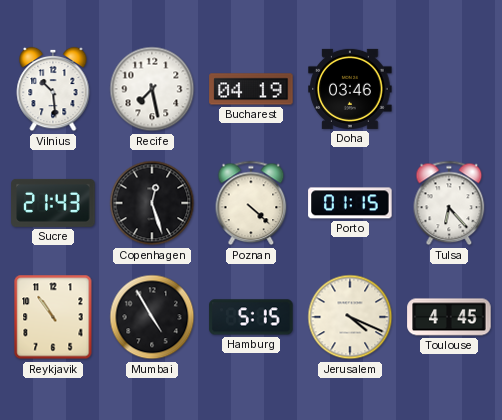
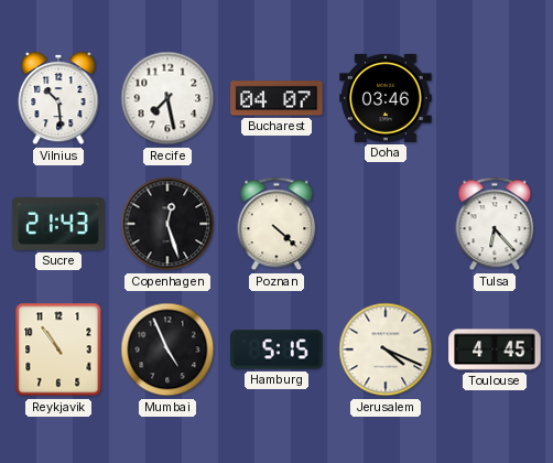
Bucharest: 04:19 -> 04:07
Porto: 01:15 -> none
Mumbai: 4:55 -> 4:56
